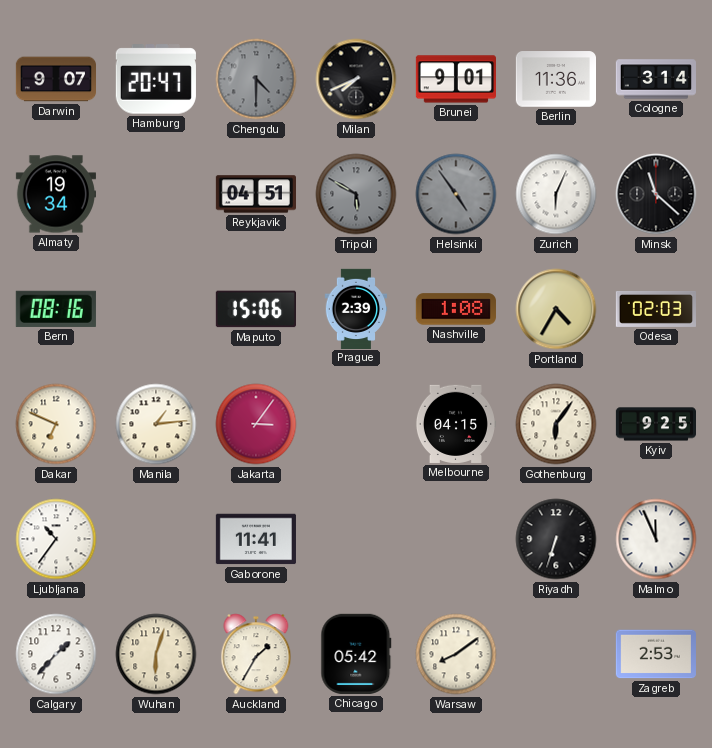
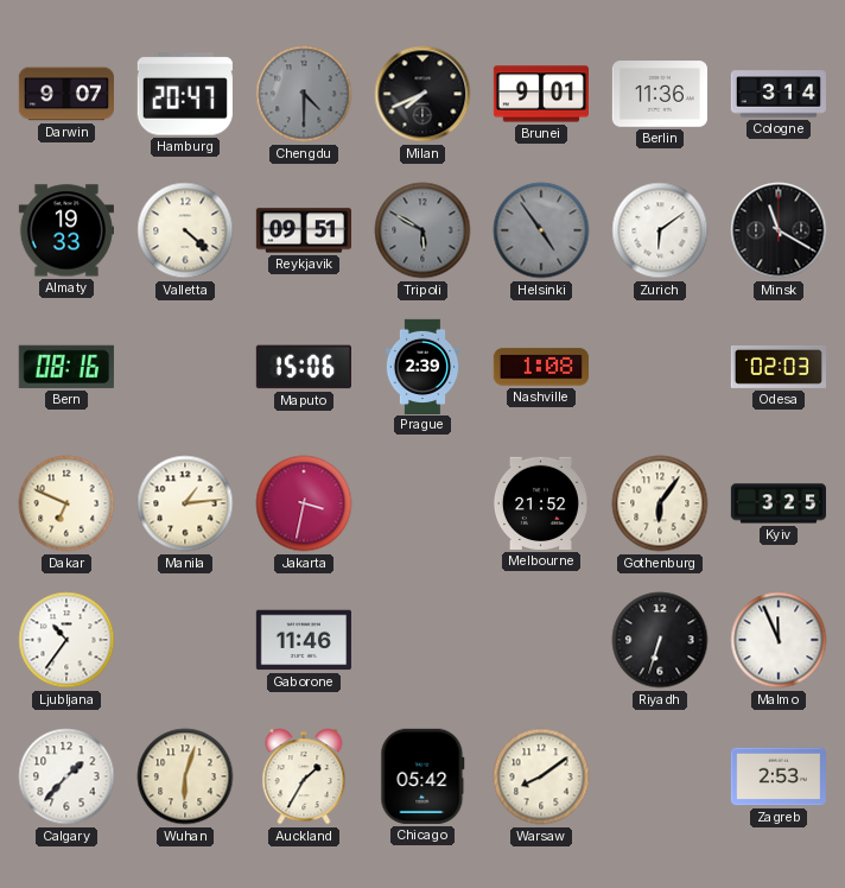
Almaty: 19:34 -> 19:33
Valletta: none -> 4:22
Reykjavik: 04:51 -> 09:51
Zurich: 6:04 -> 6:09
Minsk: 11:22 -> 11:20
Portland: 4:35 -> none
Jakarta: 3:06 -> 3:32
Melbourne: 04:15 -> 21:52
Kyiv: 9:25 -> 3:25
Gaborone: 11:41 -> 11:46
